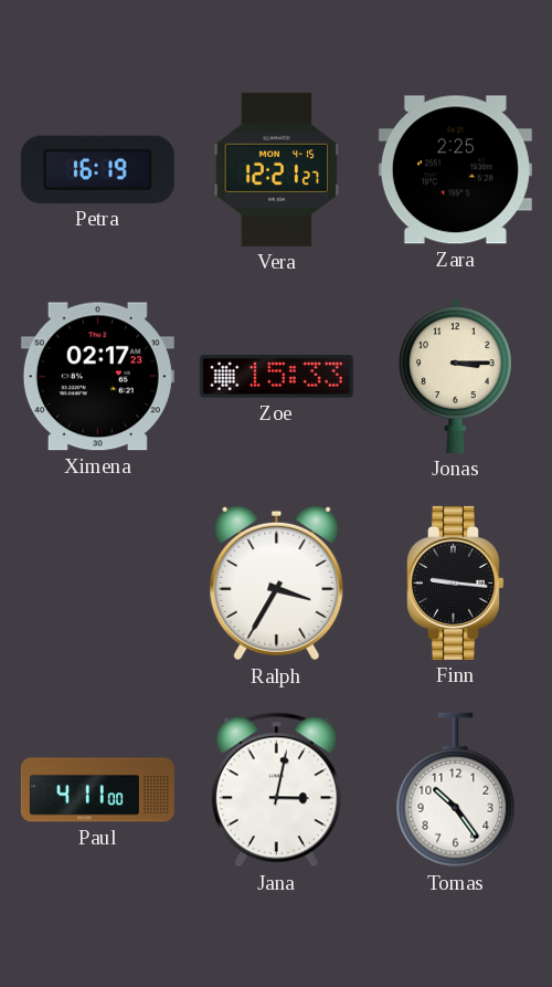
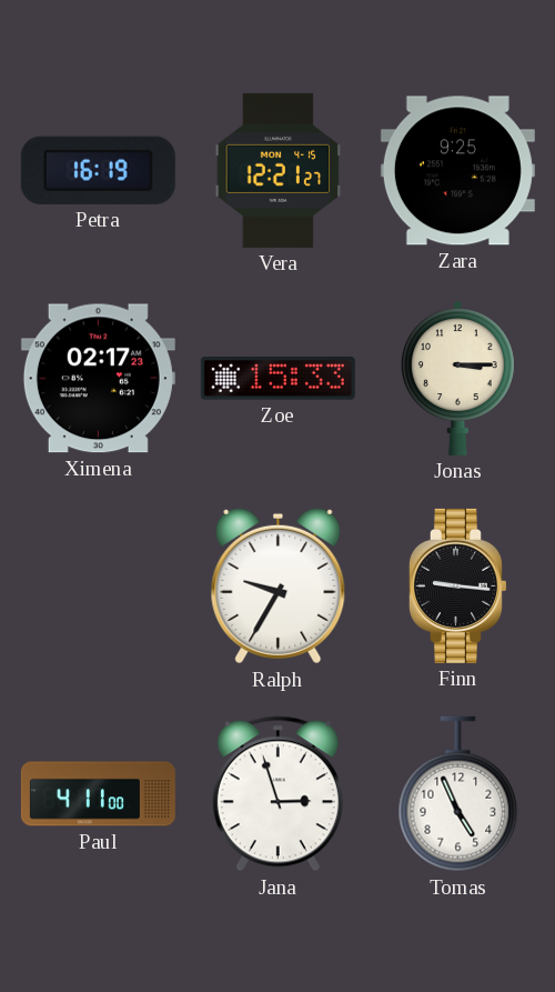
Zara: 2:25 -> 9:25
Ralph: 3:35 -> 9:35
Jana: 3:02 -> 2:57
Tomas: 10:24 -> 4:56
